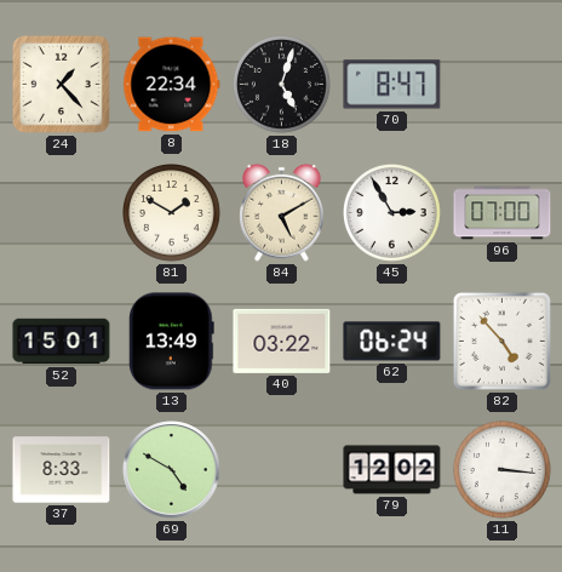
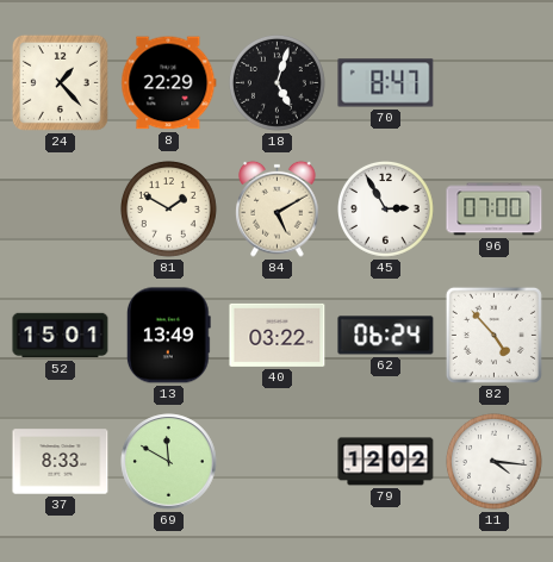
8: 22:34 -> 22:29
69: 4:50 -> 11:50
11: 3:16 -> 4:16
